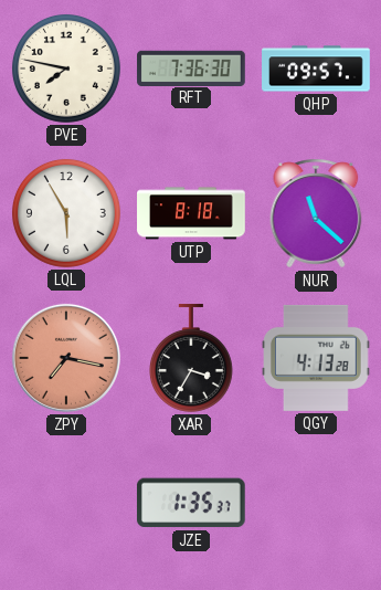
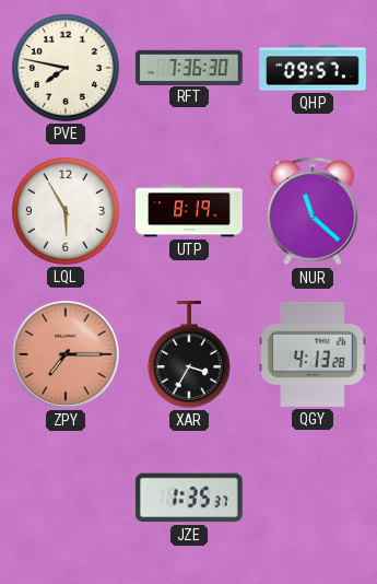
UTP: 8:18 -> 8:19
ZPY: 7:17 -> 7:15
